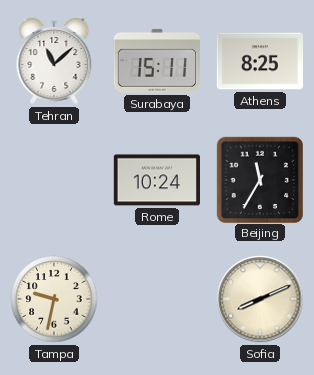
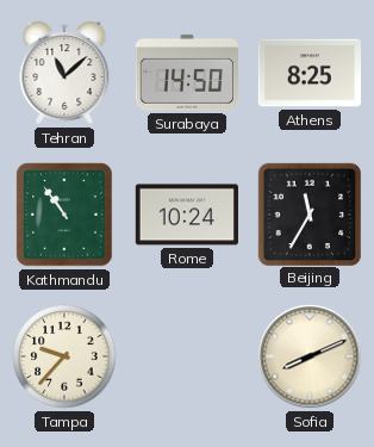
Surabaya: 15:11 -> 14:50
Kathmandu: none -> 10:54
Tampa: 9:32 -> 9:37
